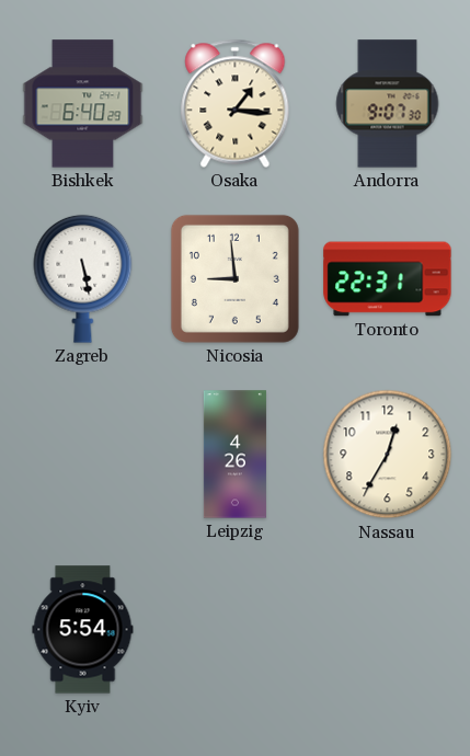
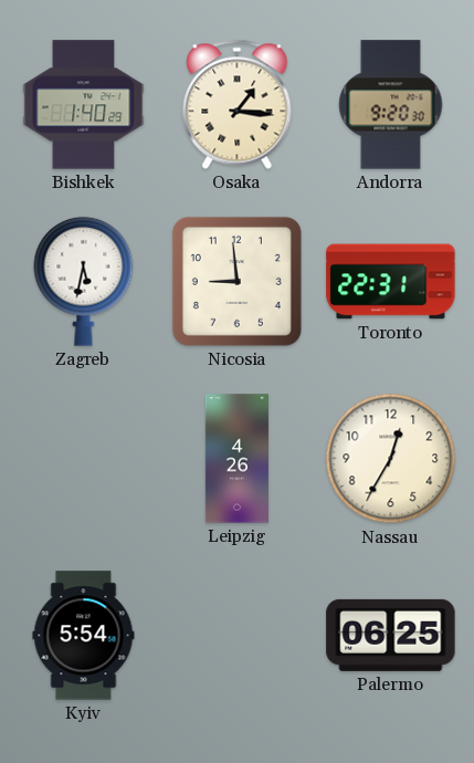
Bishkek: 6:40 -> 1:40
Andorra: 9:07 -> 9:20
Zagreb: 5:28 -> 5:32
Palermo: none -> 06:25
